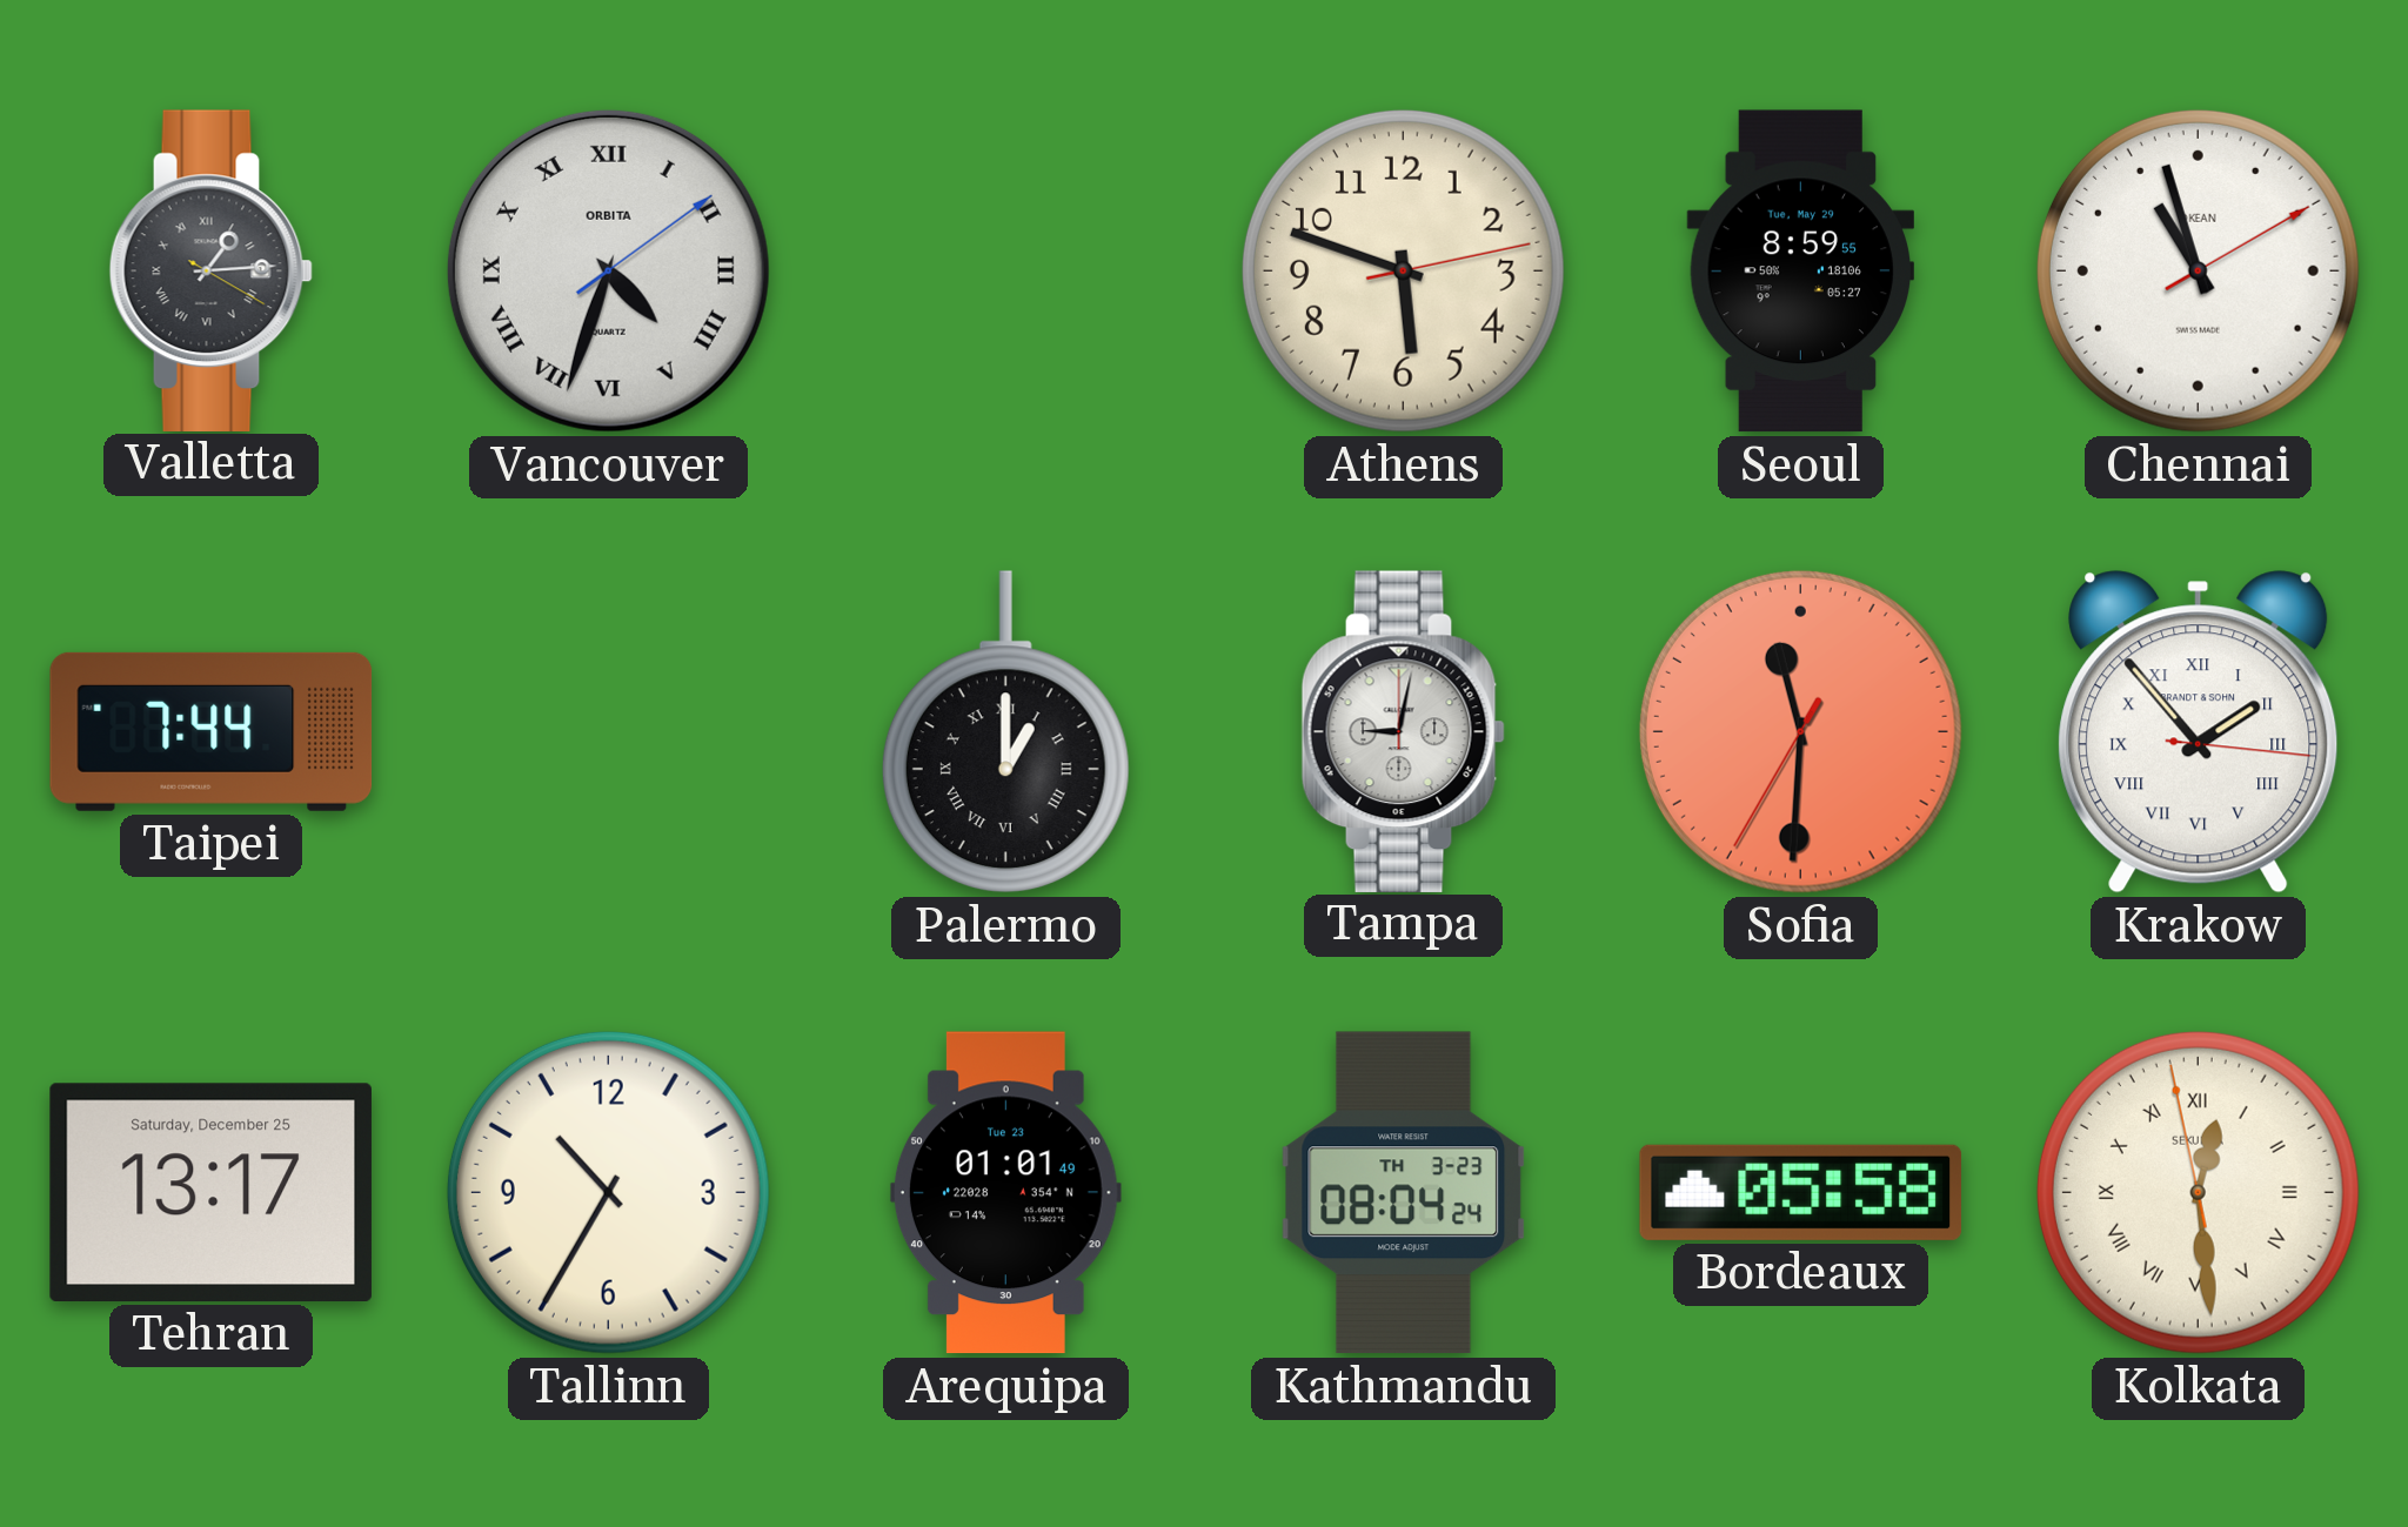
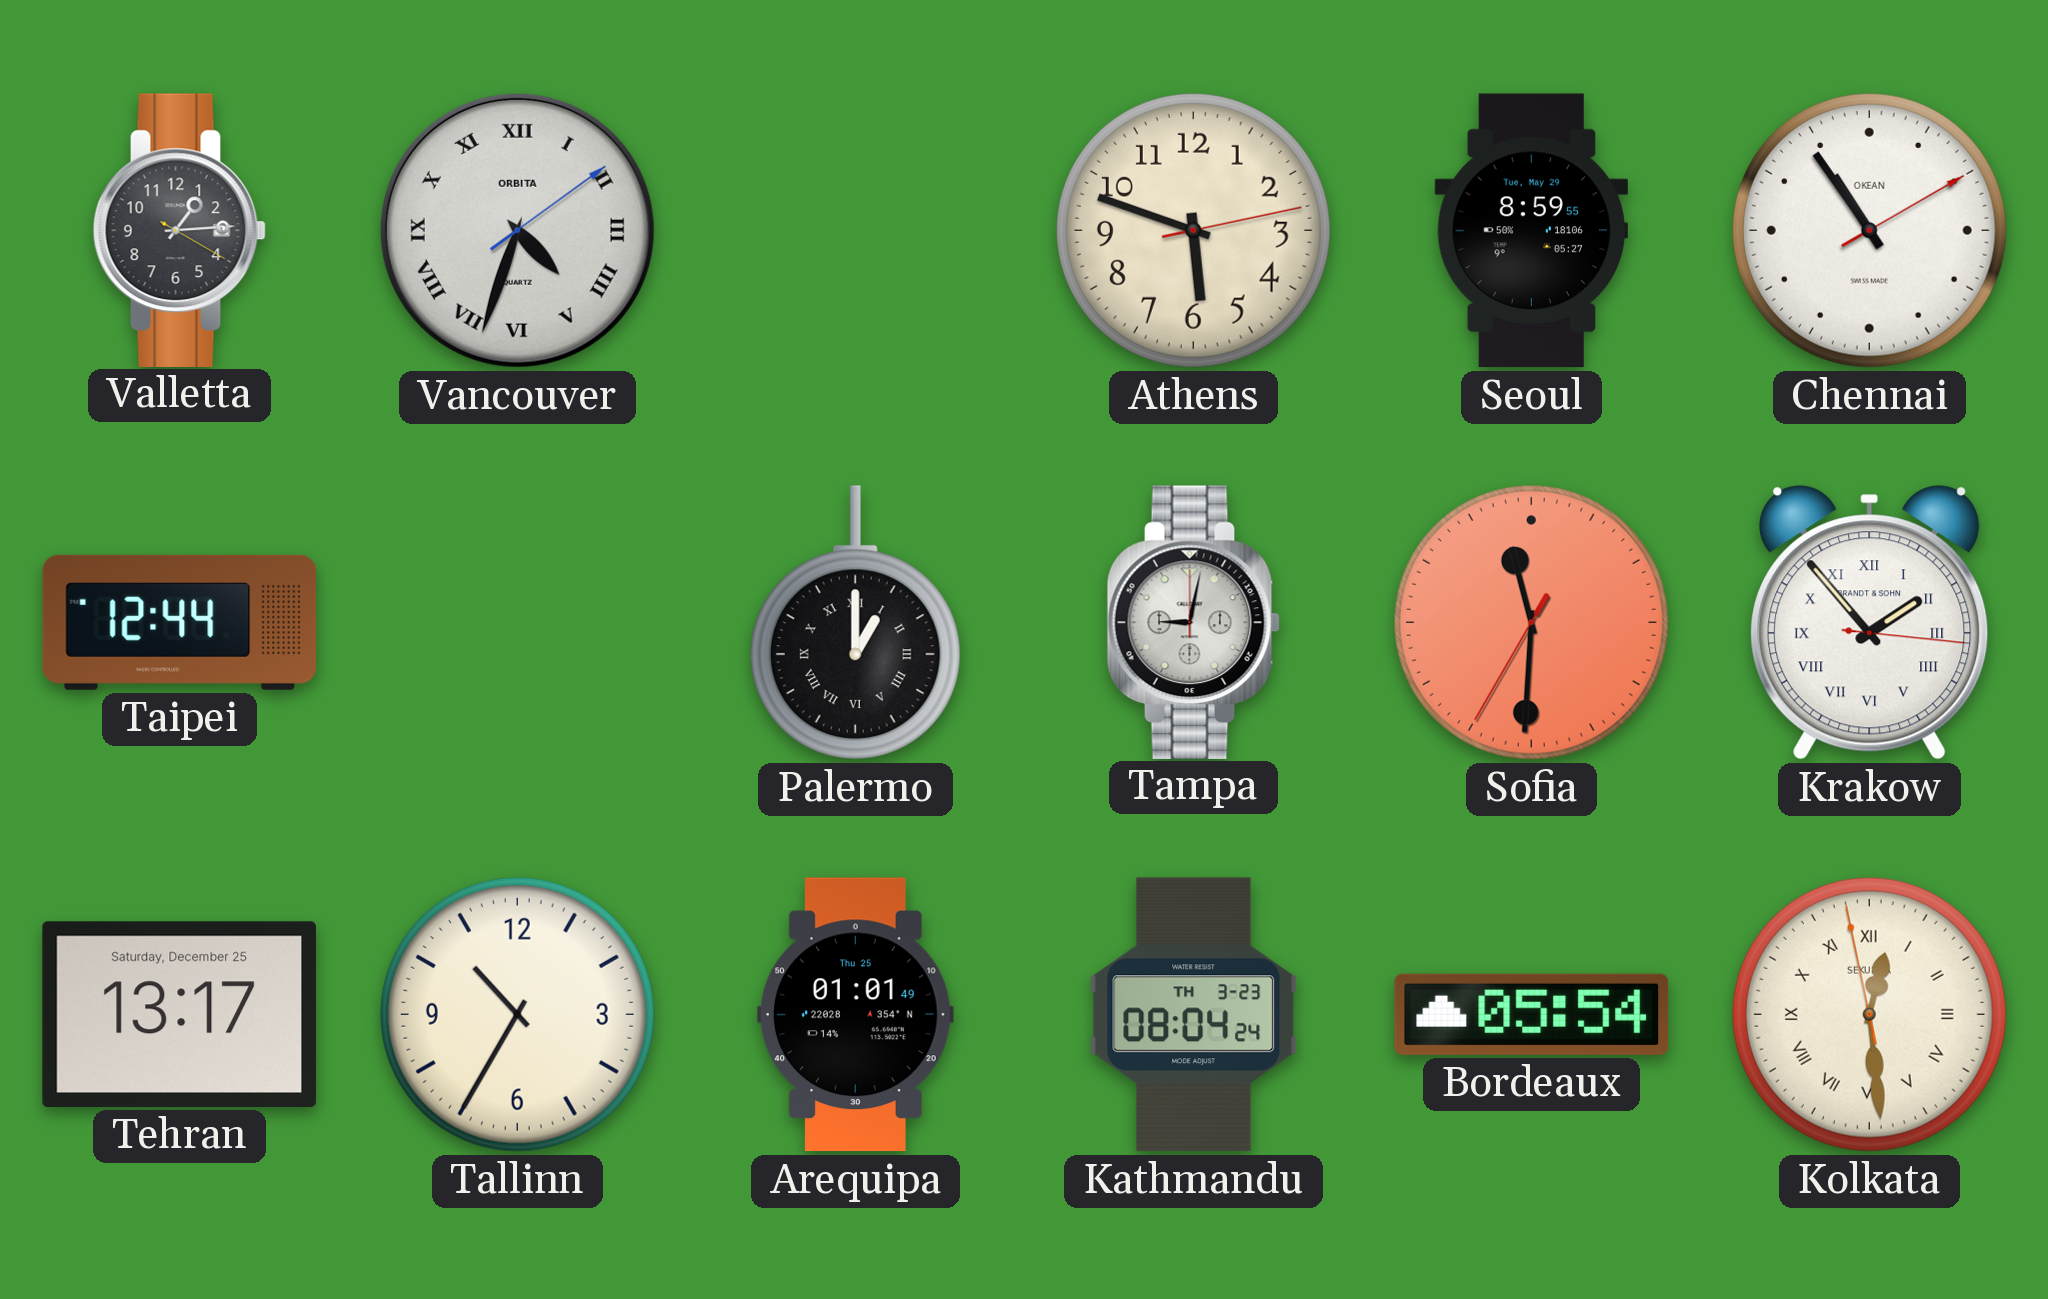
Valletta numerals: Roman -> Arabic
Chennai: 10:57 -> 10:54
Taipei: 7:44 -> 12:44
Arequipa date: Tue 23 -> Thu 25
Bordeaux: 05:58 -> 05:54
